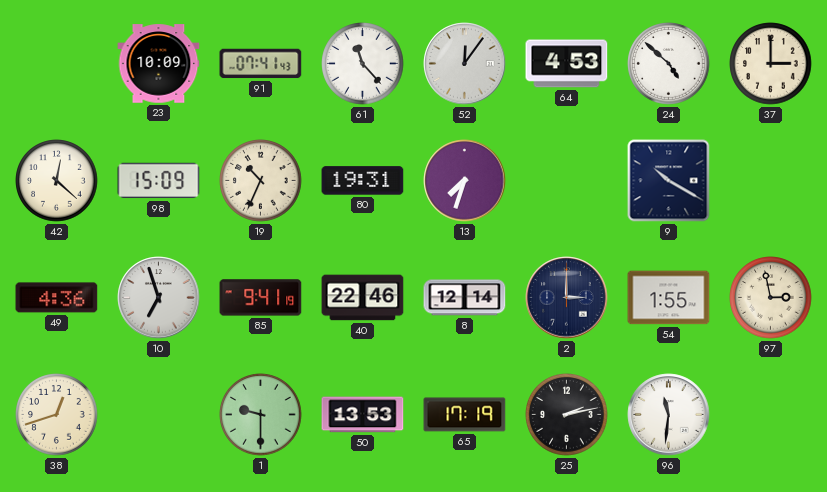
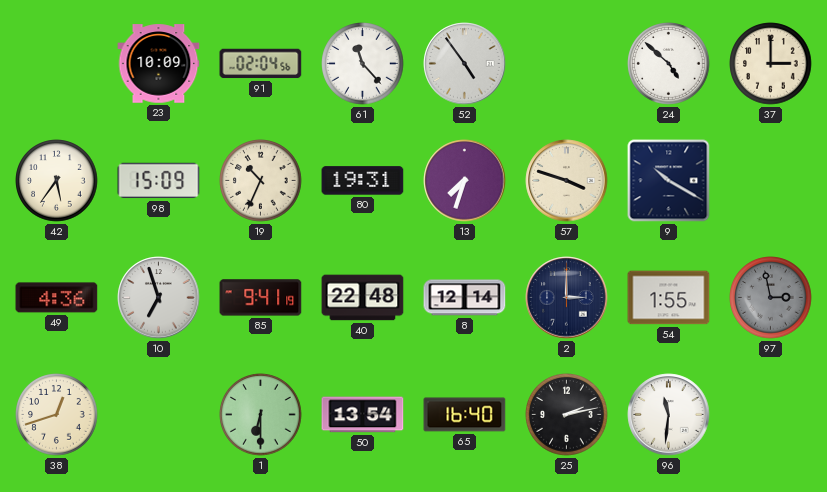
91: 07:41 -> 02:04
52: 12:06 -> 4:54
64: 4:53 -> none
42: 12:22 -> 5:36
57: none -> 3:48
40: 22:46 -> 22:48
97 dial: cream -> grey
1: 9:30 -> 6:30
50: 13:53 -> 13:54
65: 17:19 -> 16:40
